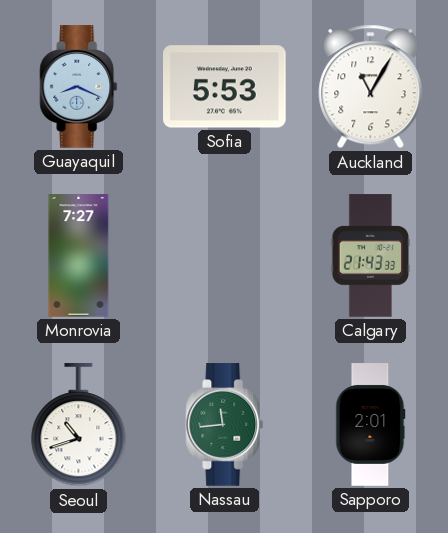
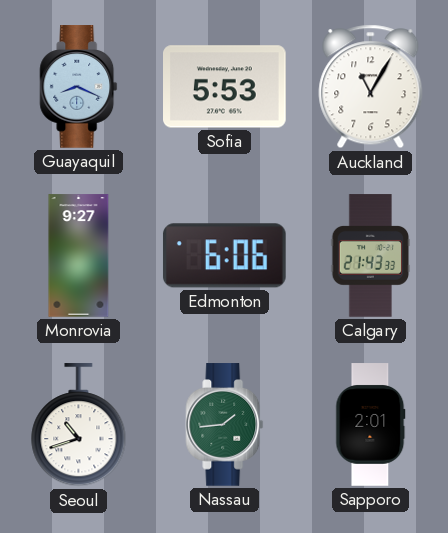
Monrovia: 7:27 -> 9:27
Edmonton: none -> 6:06
Nassau: 11:44 -> 1:44
